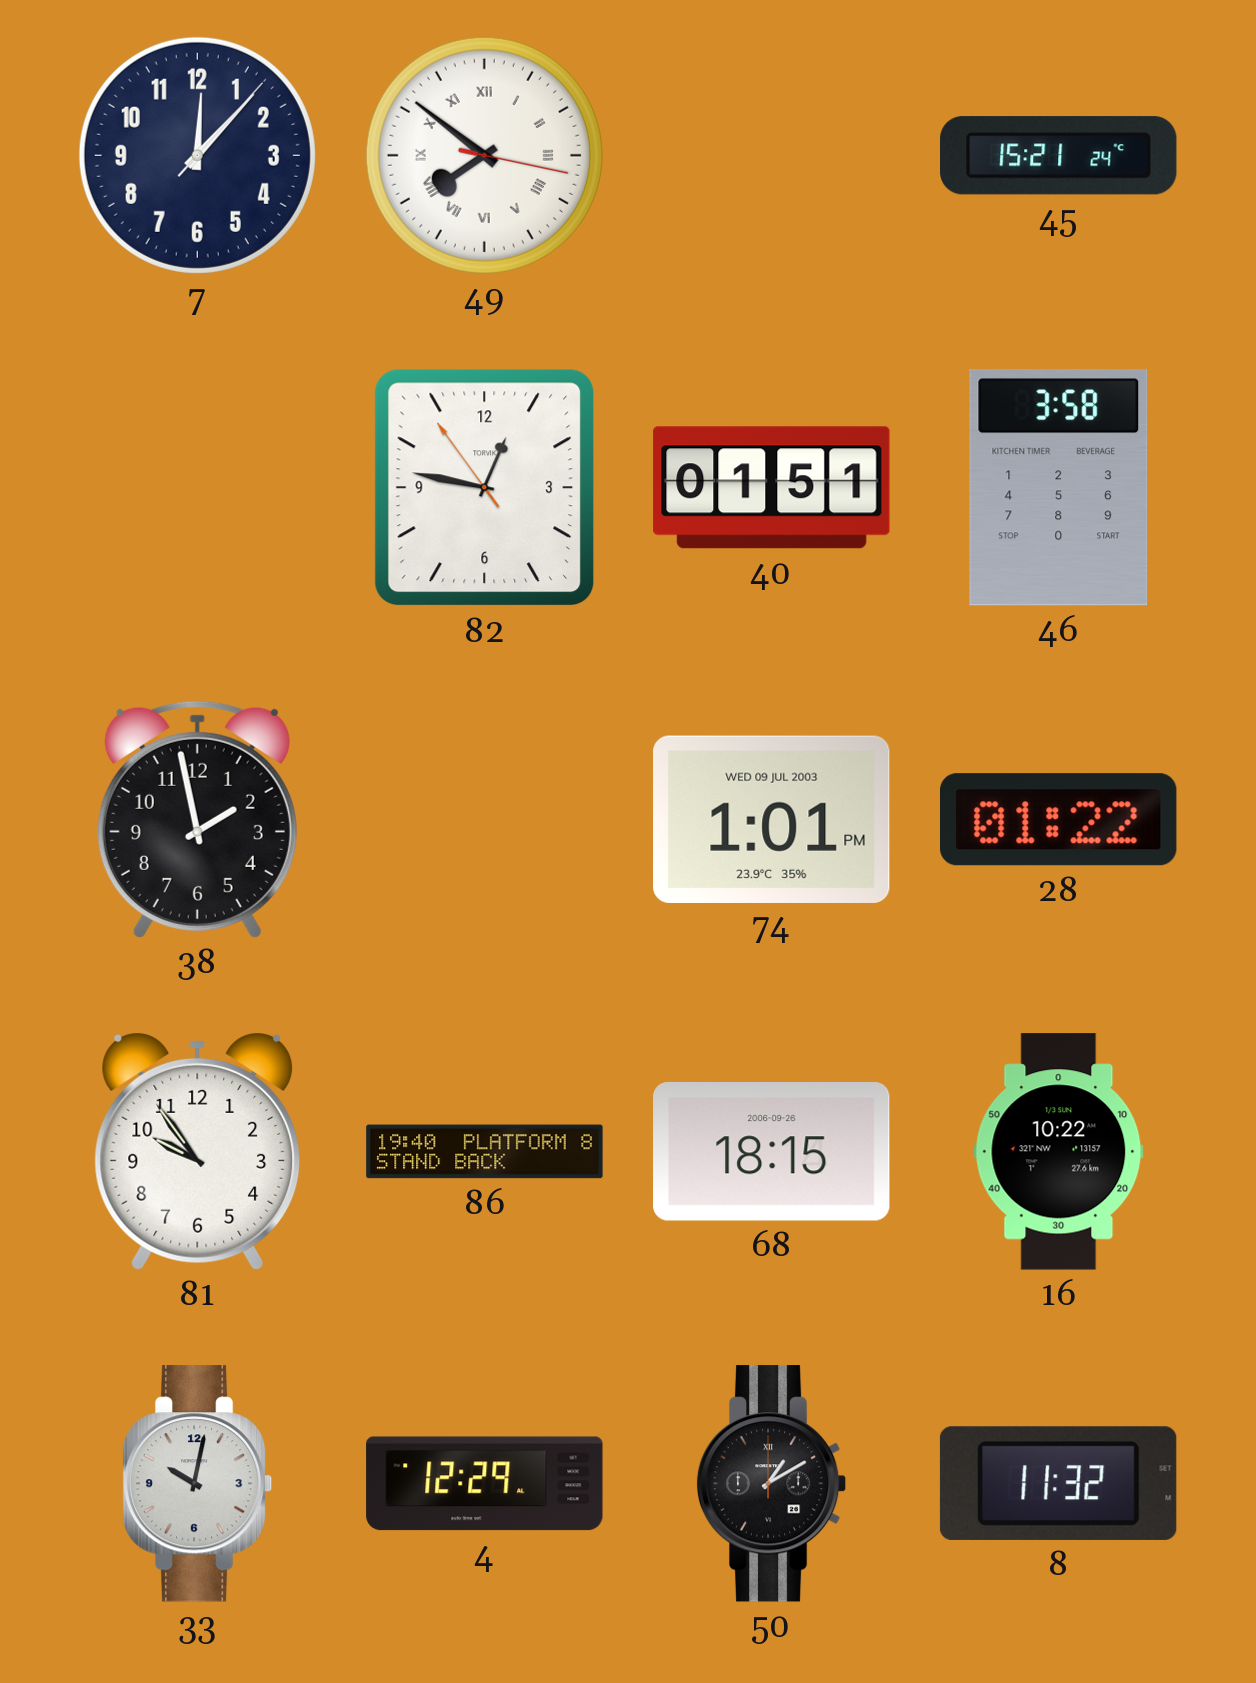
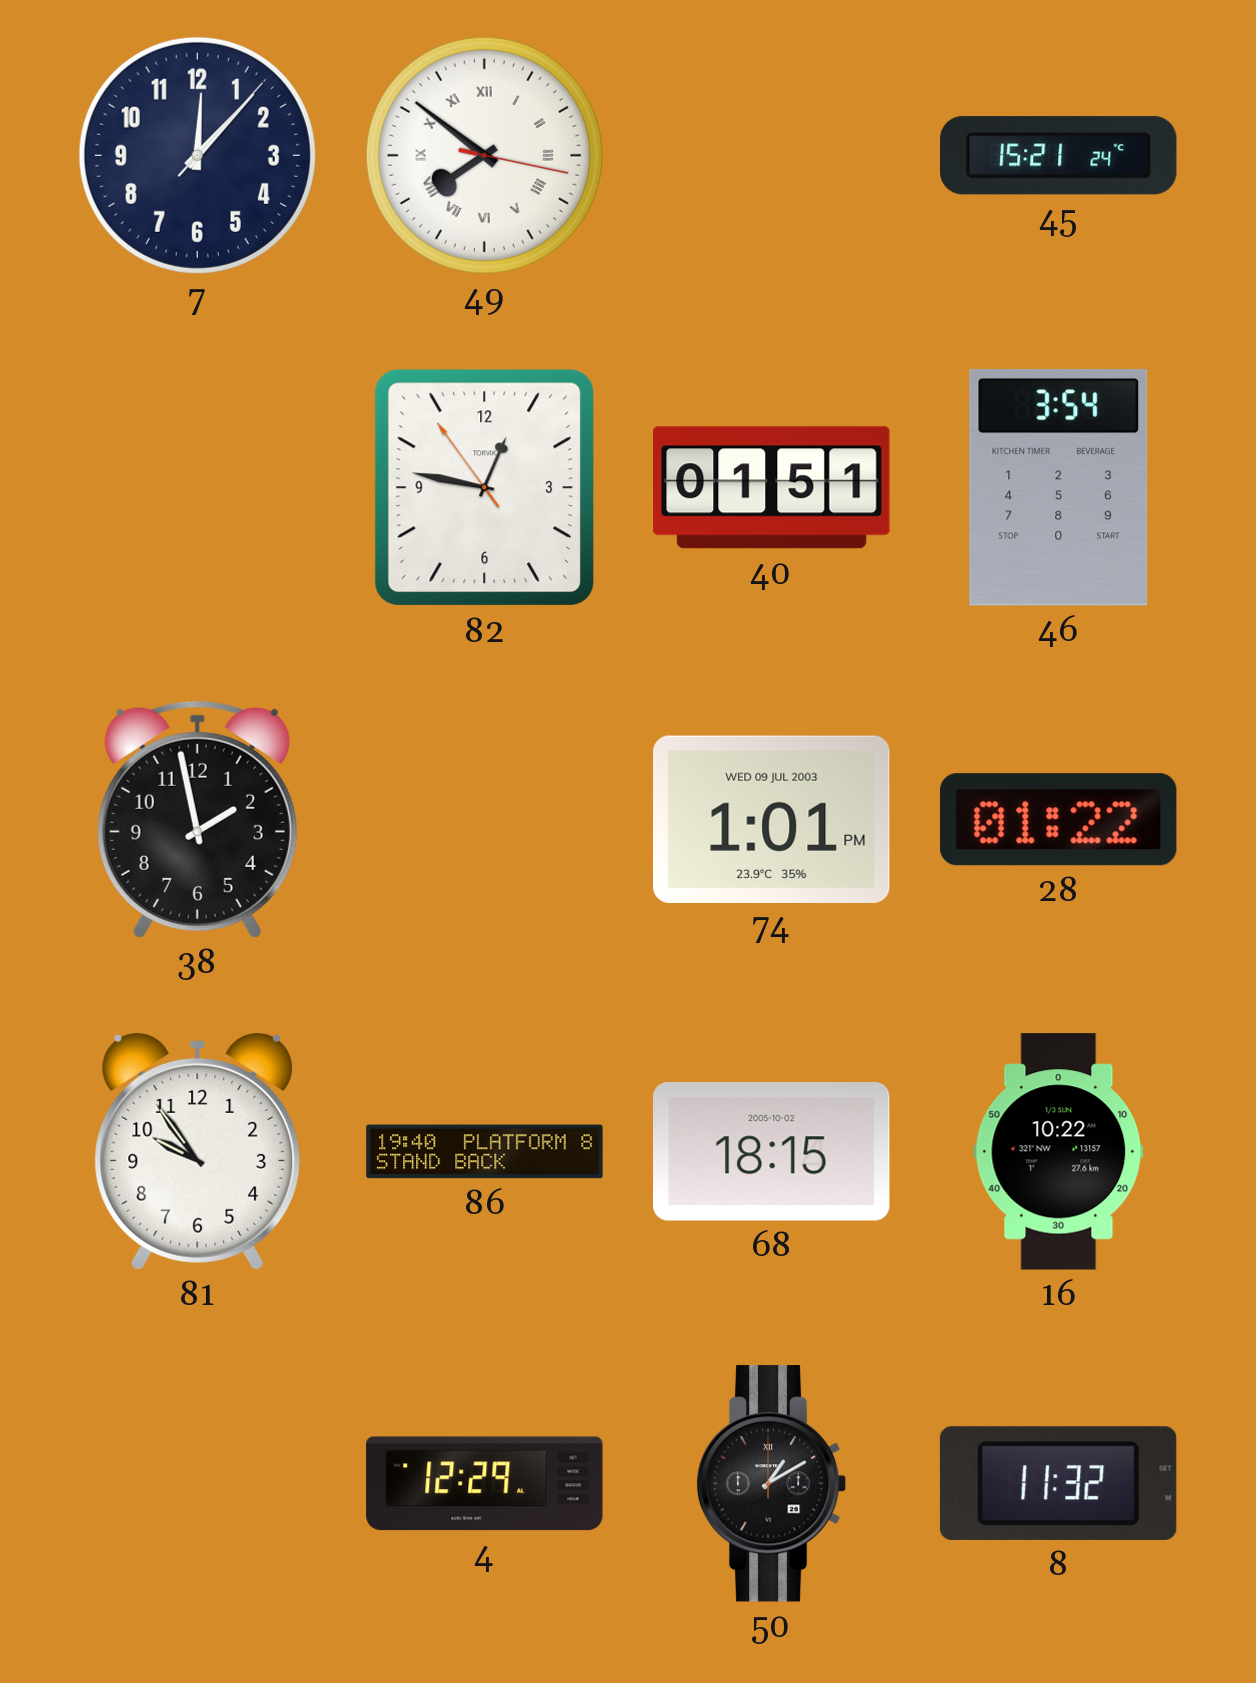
46: 3:58 -> 3:54
68 date: 2006-09-26 -> 2005-10-02
33: 10:02 -> none
